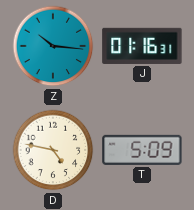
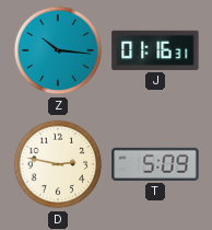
D: 4:47 -> 2:47
